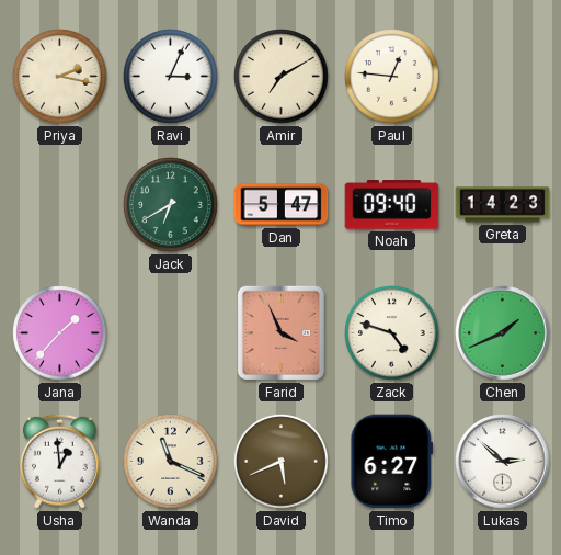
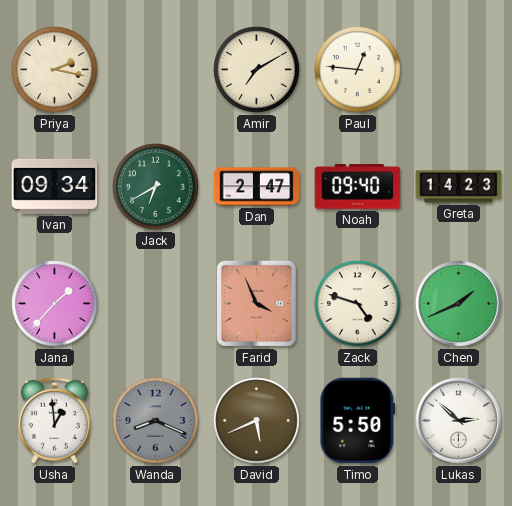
Ravi: 3:04 -> none
Ivan: none -> 09:34
Dan: 5:47 -> 2:47
Wanda: 11:19 -> 8:19
Wanda dial: cream -> grey
Timo: 6:27 -> 5:50
